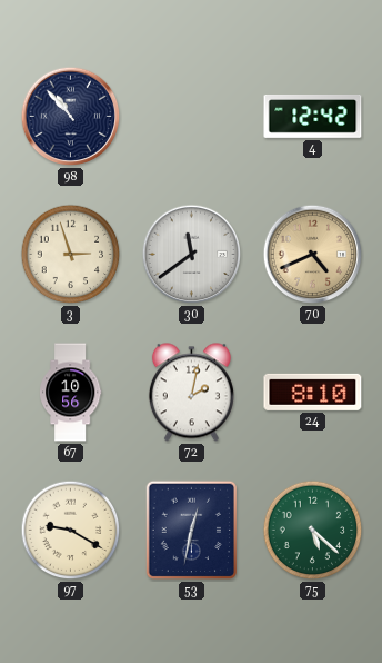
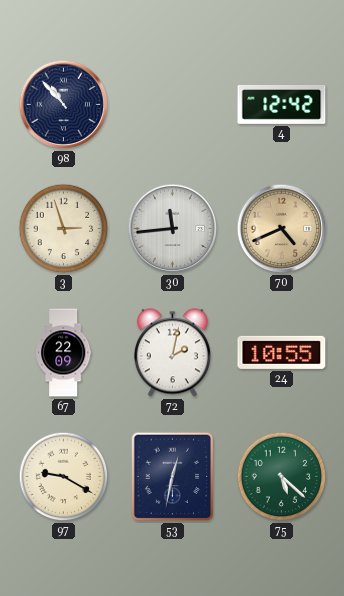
30: 11:39 -> 11:44
67: 10:56 -> 22:09
24: 8:10 -> 10:55
